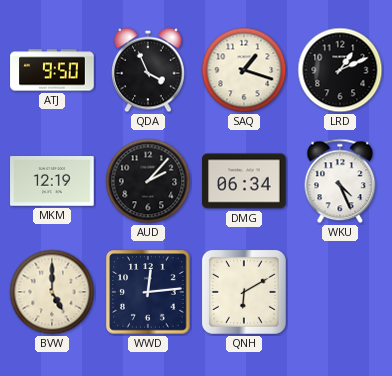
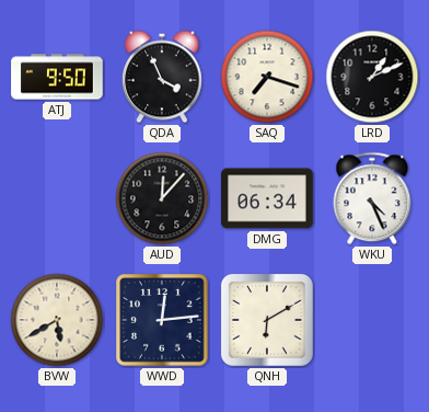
SAQ: 1:18 -> 7:18
MKM: 12:19 -> none
AUD: 2:07 -> 12:07
BVW: 5:00 -> 5:40
